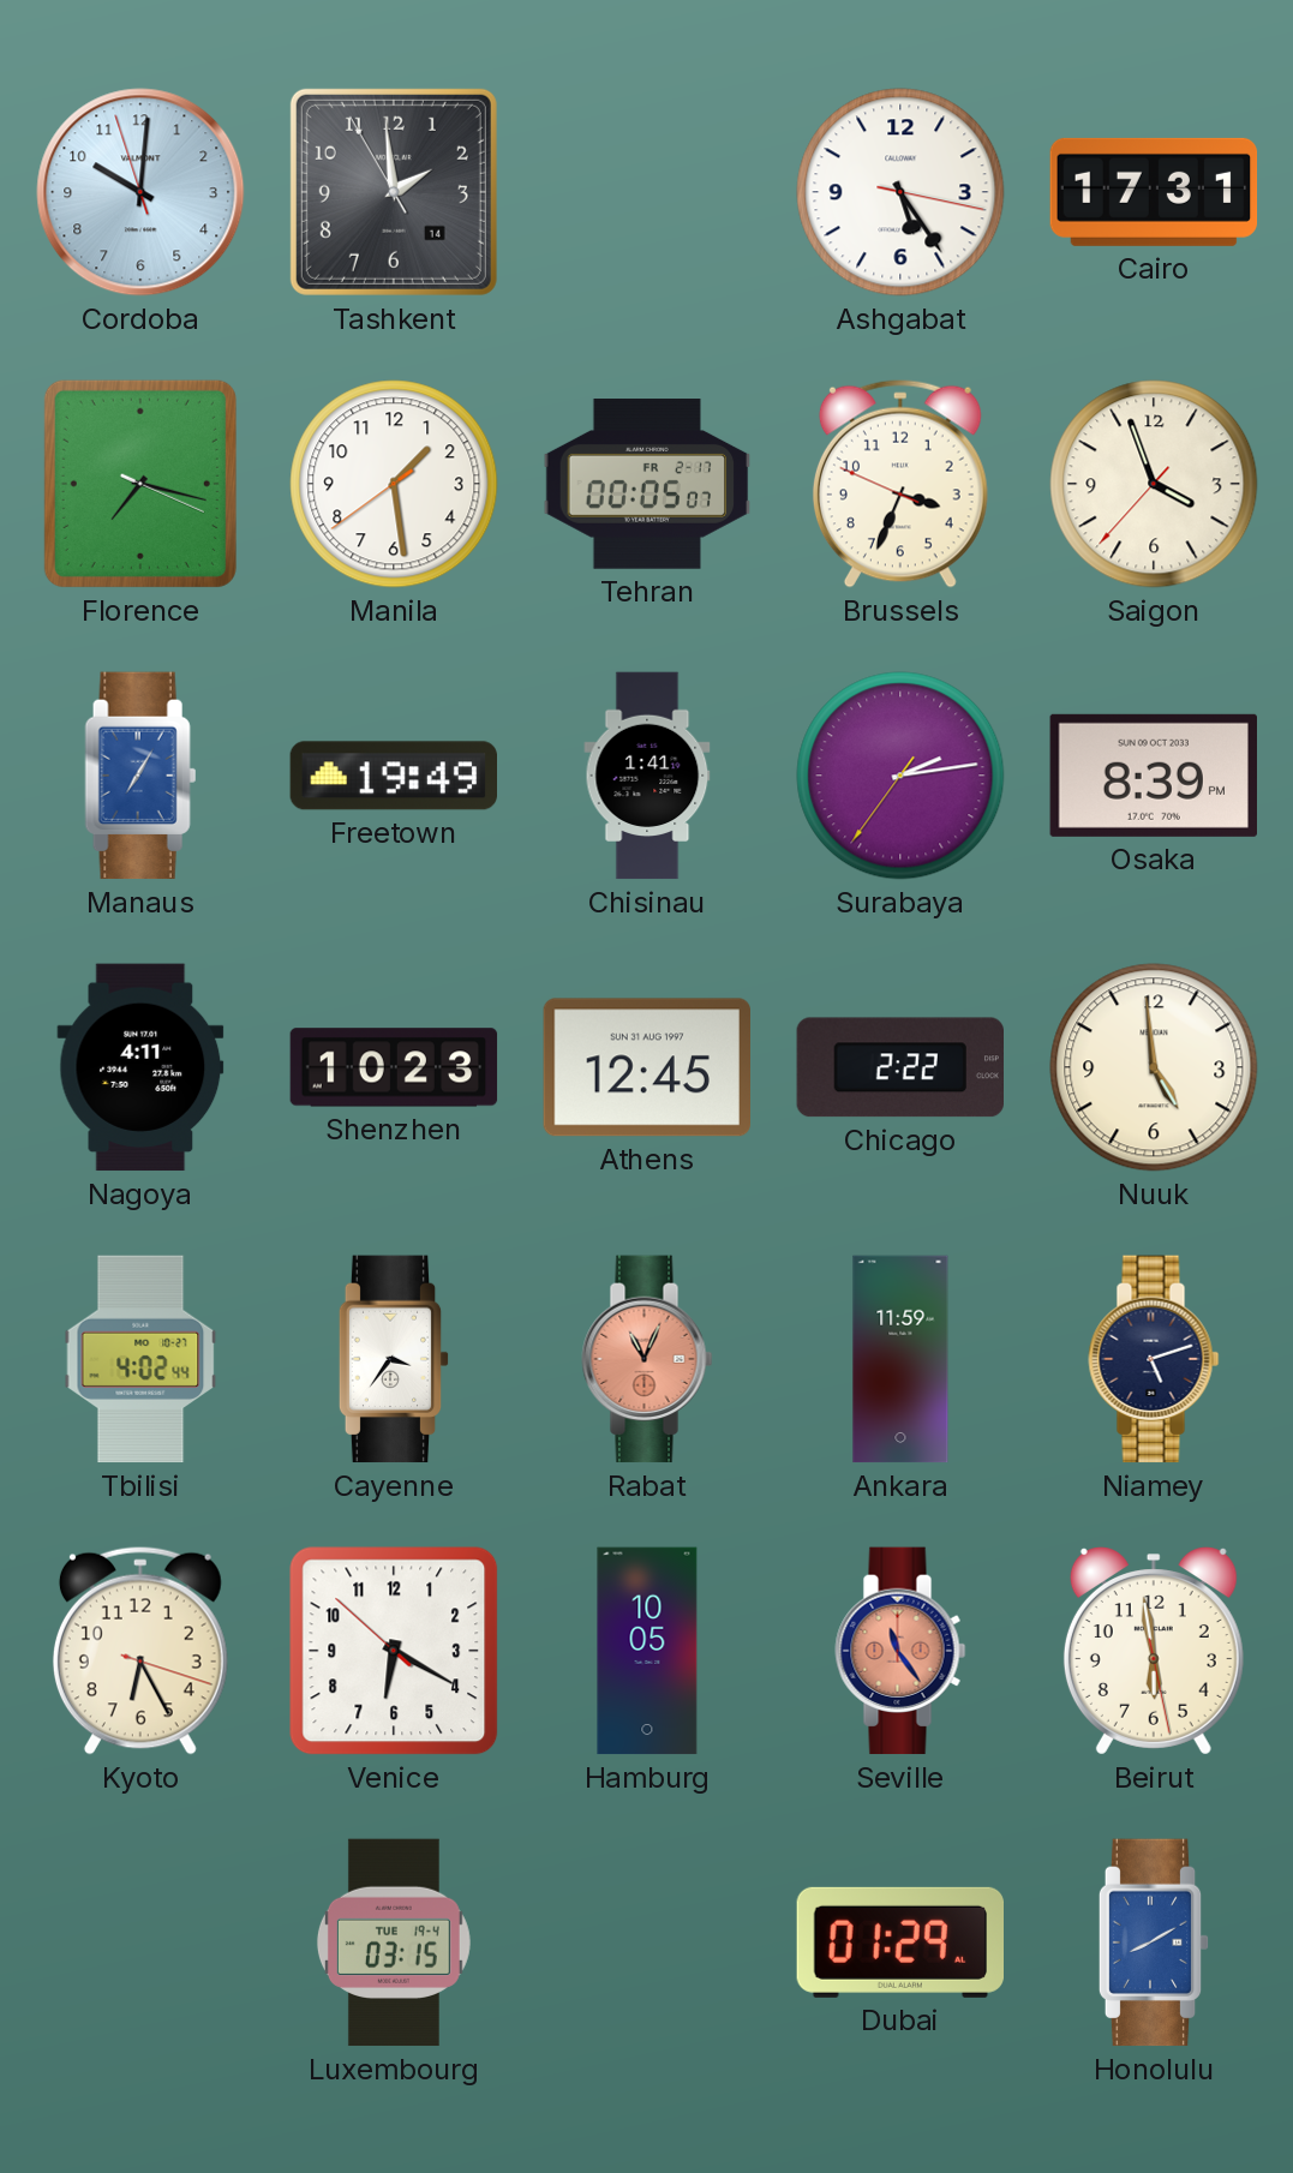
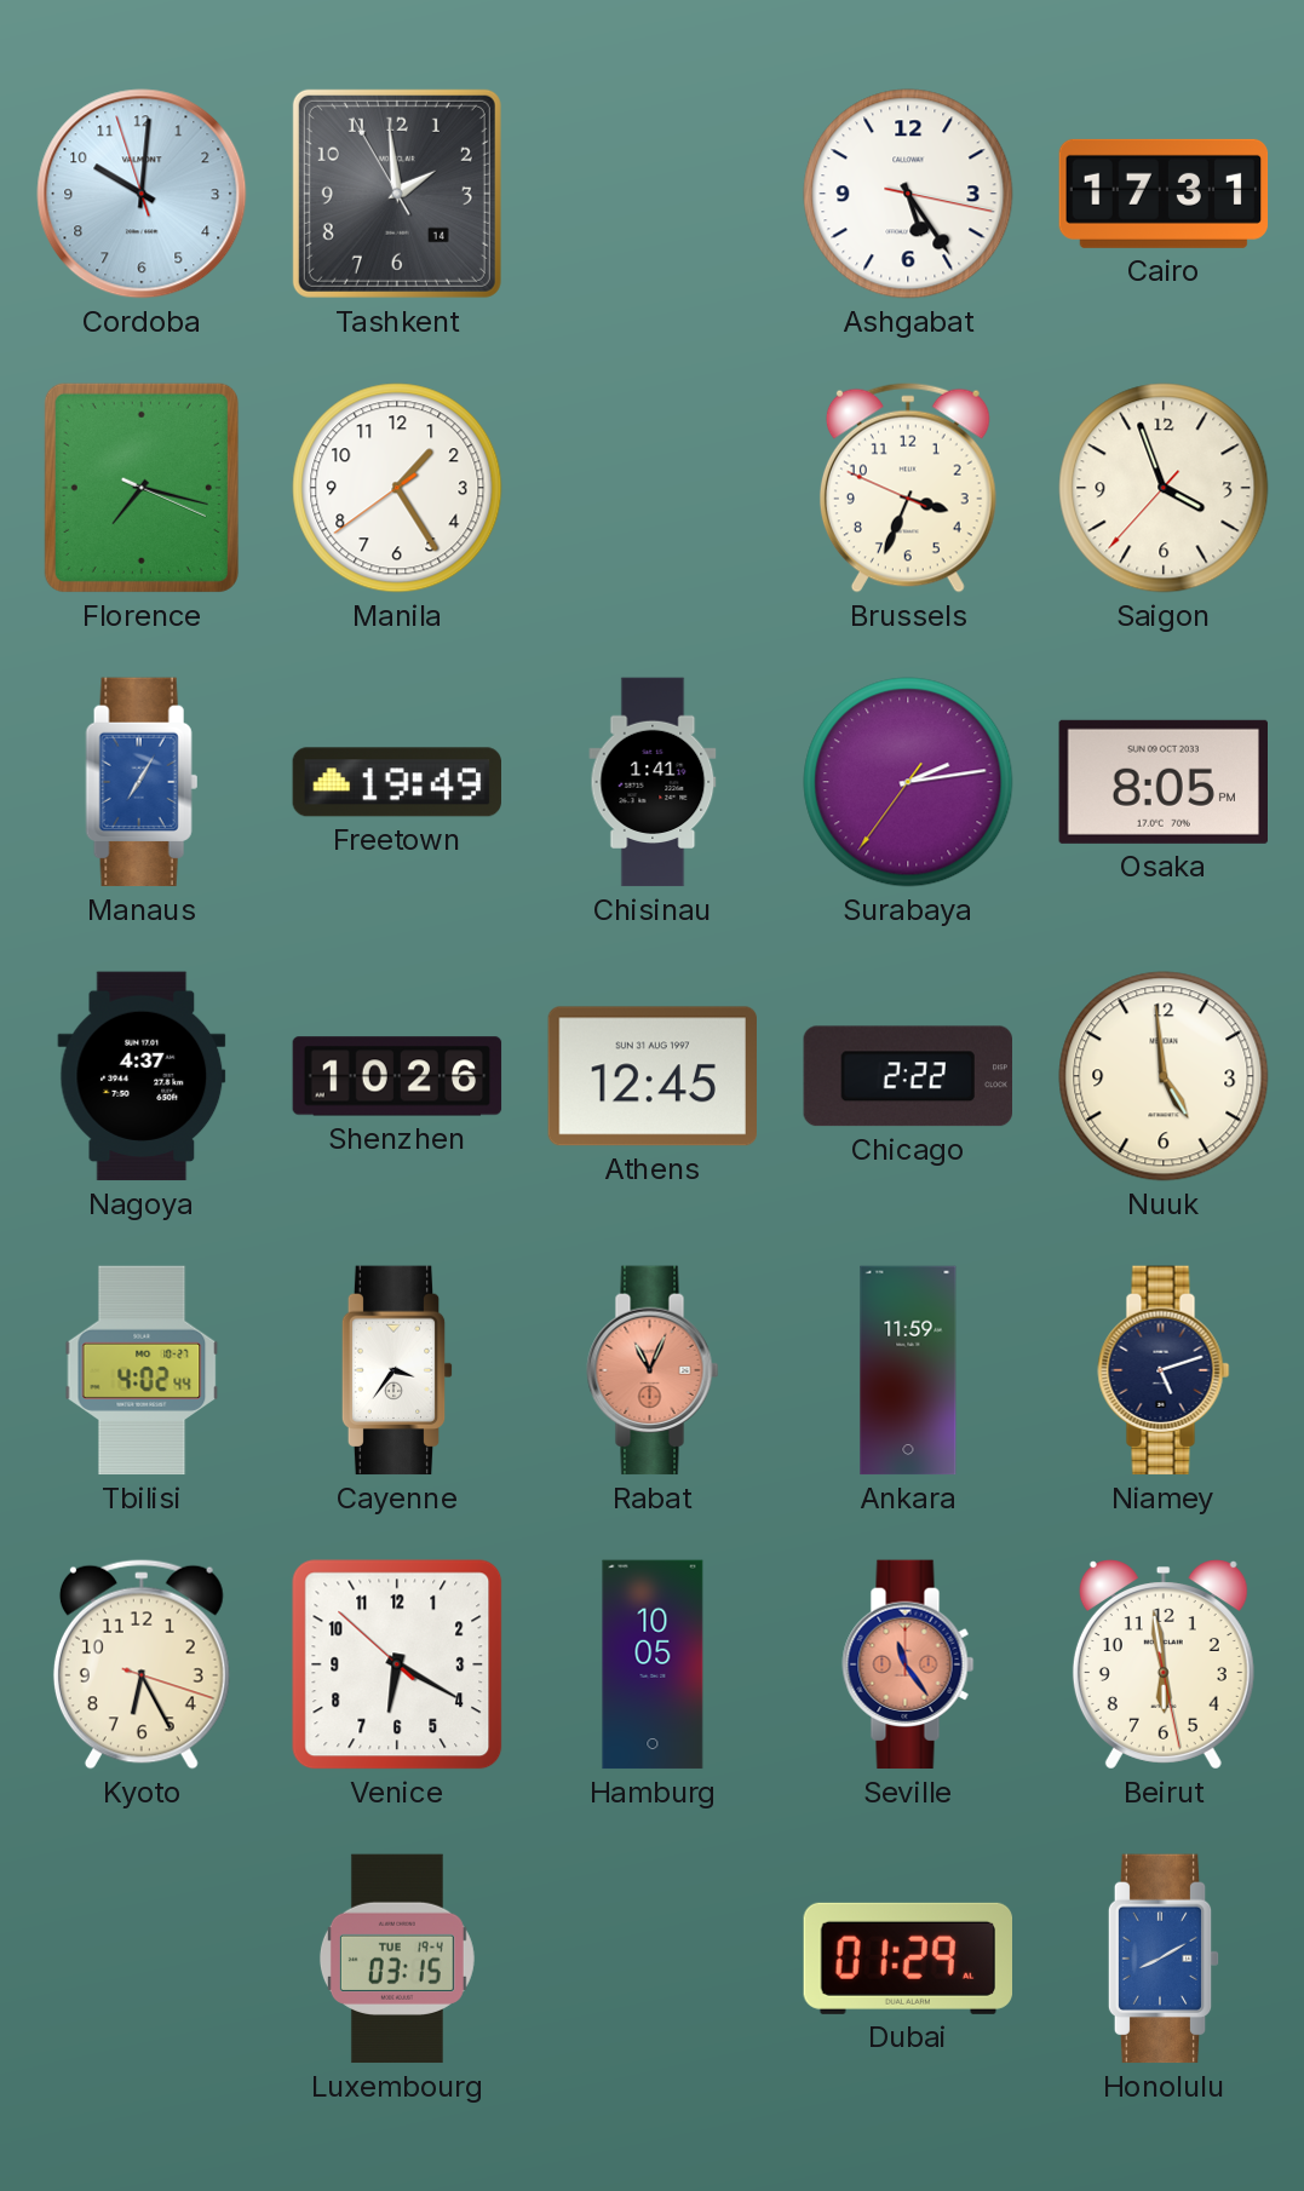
Manila: 1:28 -> 1:24
Tehran: 00:05 -> none
Osaka: 8:39 -> 8:05
Nagoya: 4:11 -> 4:37
Shenzhen: 10:23 -> 10:26
